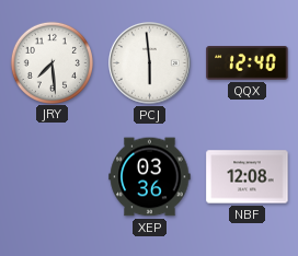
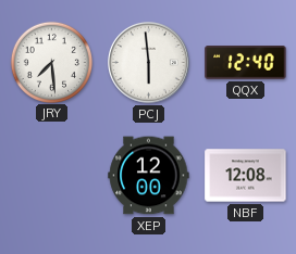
XEP: 03:36 -> 12:00
